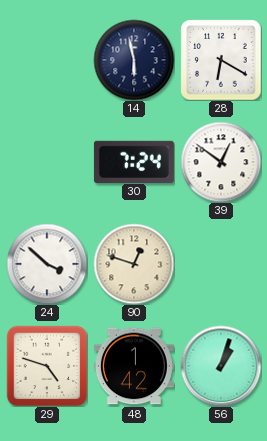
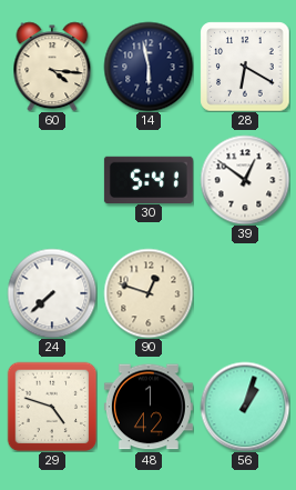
60: none -> 4:16
30: 7:24 -> 5:41
24: 3:52 -> 7:38
